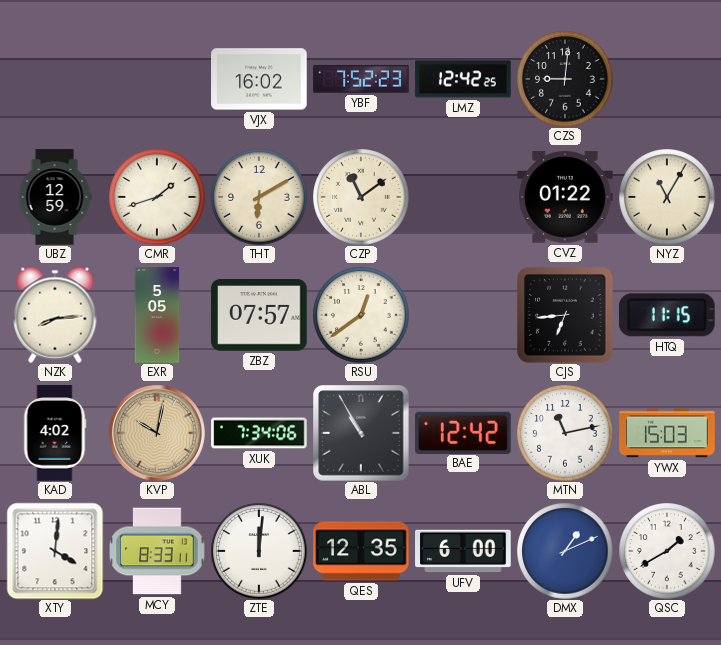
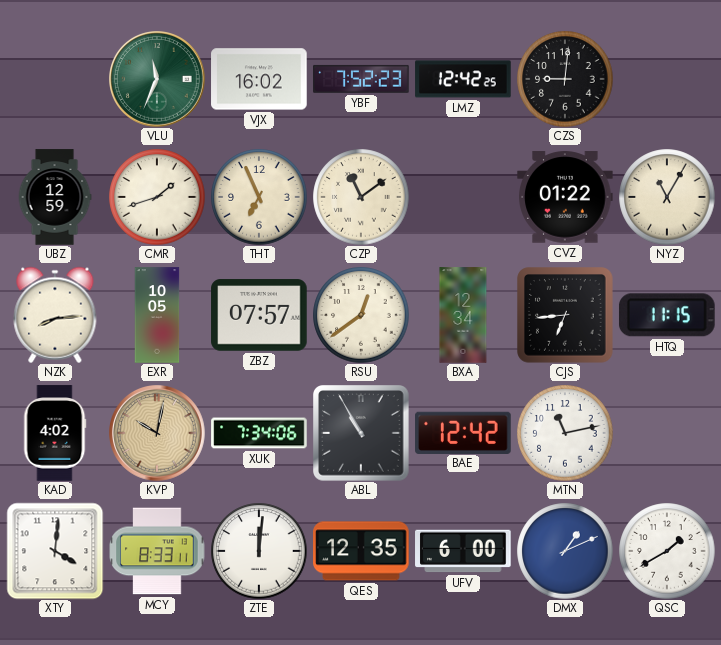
VLU: none -> 11:34
THT: 6:10 -> 6:56
EXR: 5:05 -> 10:05
BXA: none -> 12:34
YWX: 15:03 -> none
